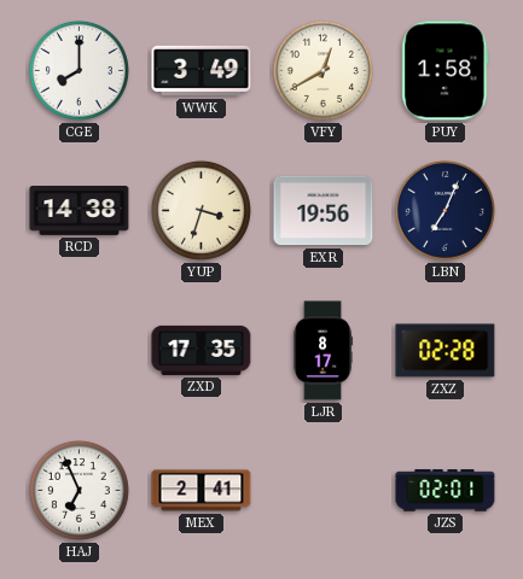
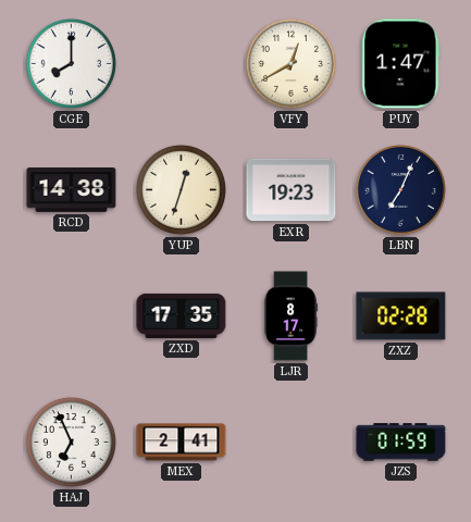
WWK: 3:49 -> none
PUY: 1:58 -> 1:47
YUP: 3:33 -> 12:33
EXR: 19:56 -> 19:23
JZS: 02:01 -> 01:59
